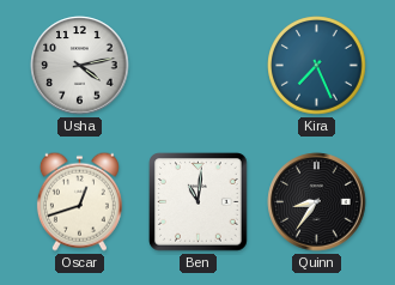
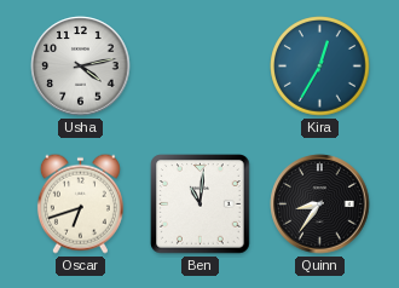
Kira: 7:26 -> 12:35
Oscar: 12:42 -> 6:42
